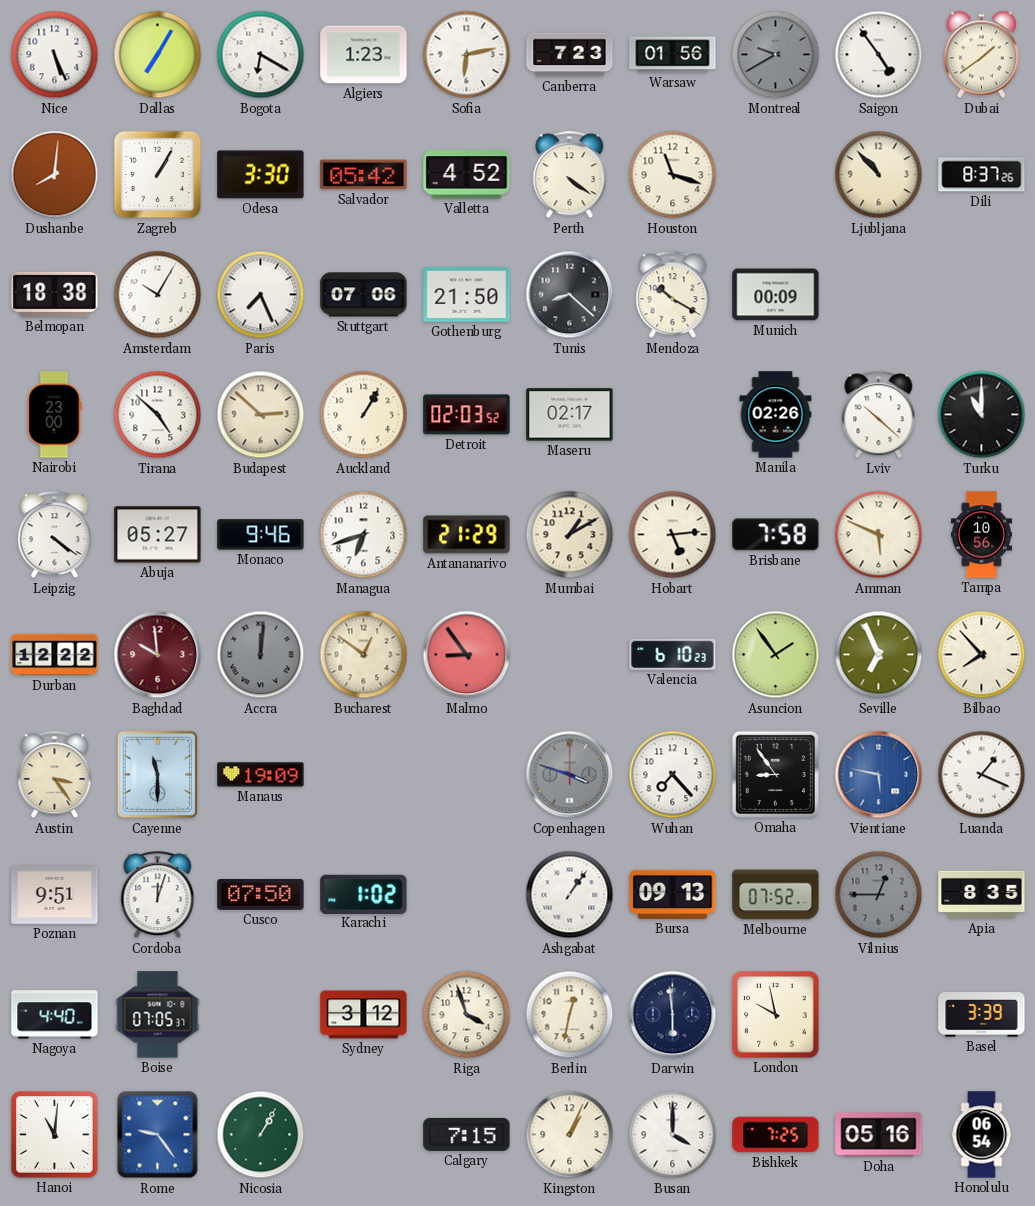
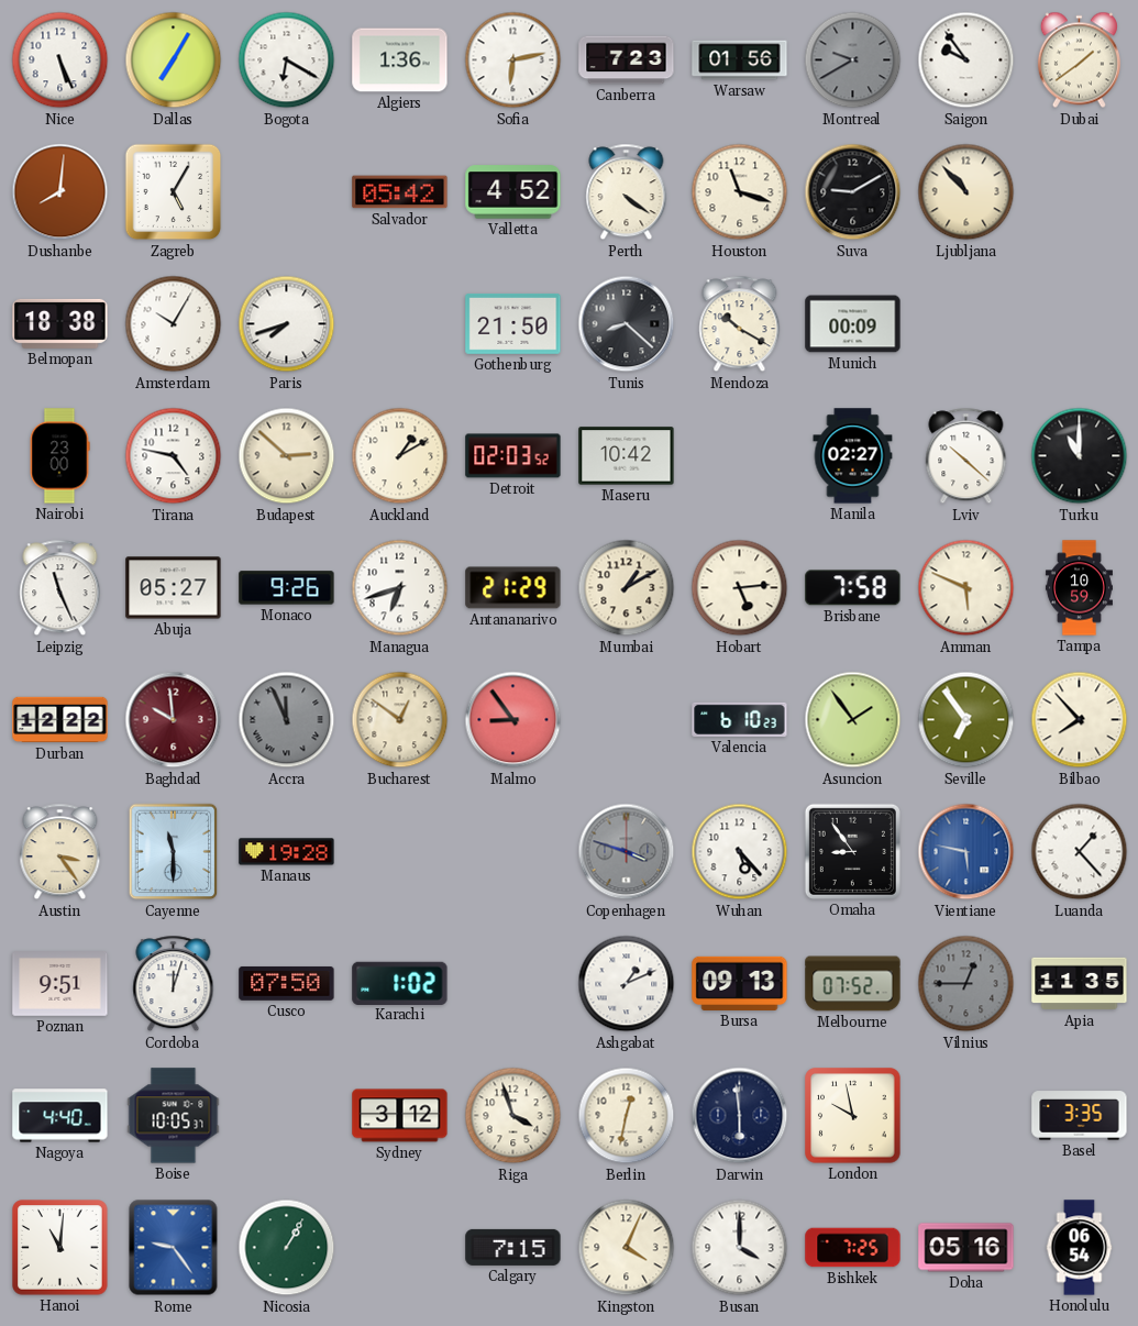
Algiers: 1:23 -> 1:36
Saigon: 4:54 -> 9:54
Zagreb: 1:05 -> 5:05
Odesa: 3:30 -> none
Suva: none -> 9:10
Dili: 8:37 -> none
Paris: 7:26 -> 7:42
Stuttgart: 07:06 -> none
Tirana: 4:52 -> 4:47
Auckland: 1:05 -> 1:10
Maseru: 02:17 -> 10:42
Manila: 02:26 -> 02:27
Leipzig: 4:21 -> 11:26
Monaco: 9:46 -> 9:26
Tampa: 10:56 -> 10:59
Accra: 12:01 -> 11:56
Seville: 6:56 -> 6:54
Manaus: 19:09 -> 19:28
Wuhan: 7:23 -> 5:23
Luanda: 1:19 -> 1:23
Ashgabat: 1:06 -> 1:11
Apia: 8:35 -> 11:35
Boise: 07:05 -> 10:05
Basel: 3:39 -> 3:35
Kingston: 1:04 -> 4:04
